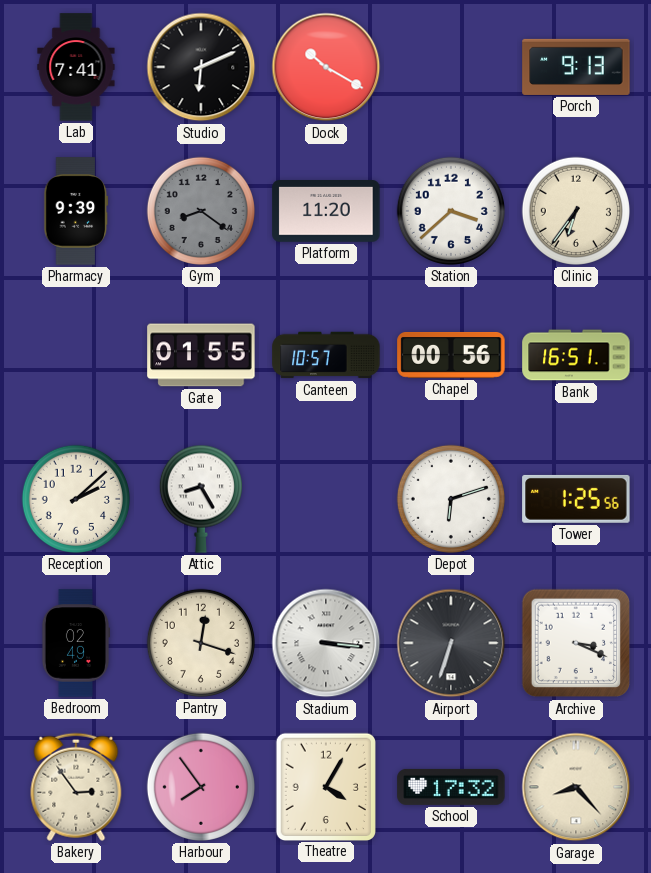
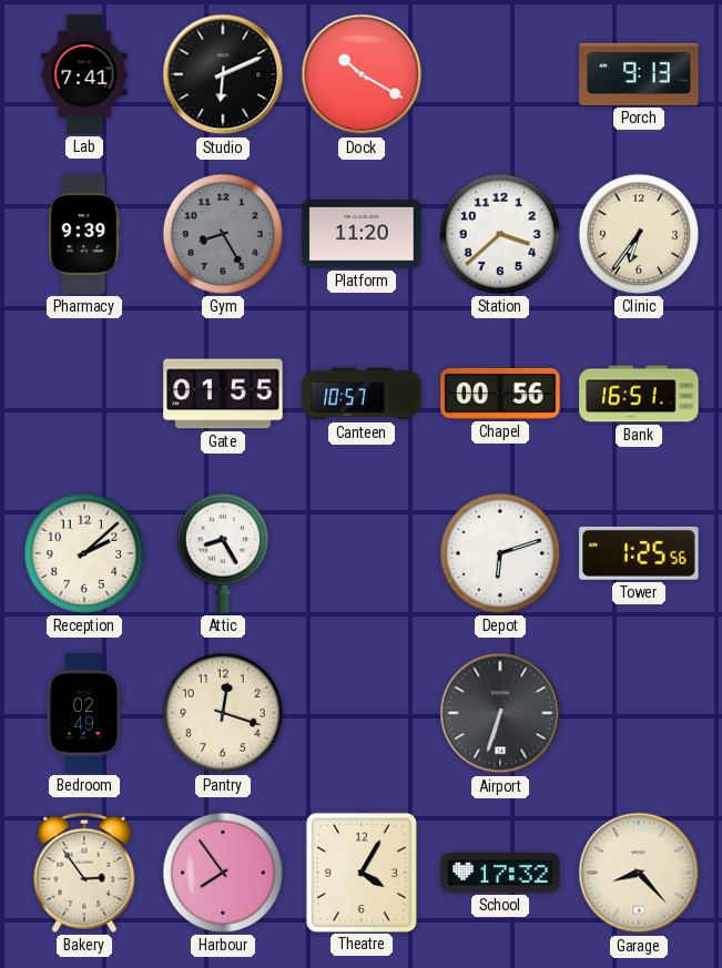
Gym: 8:21 -> 8:25
Stadium: 3:16 -> none
Archive: 3:19 -> none
